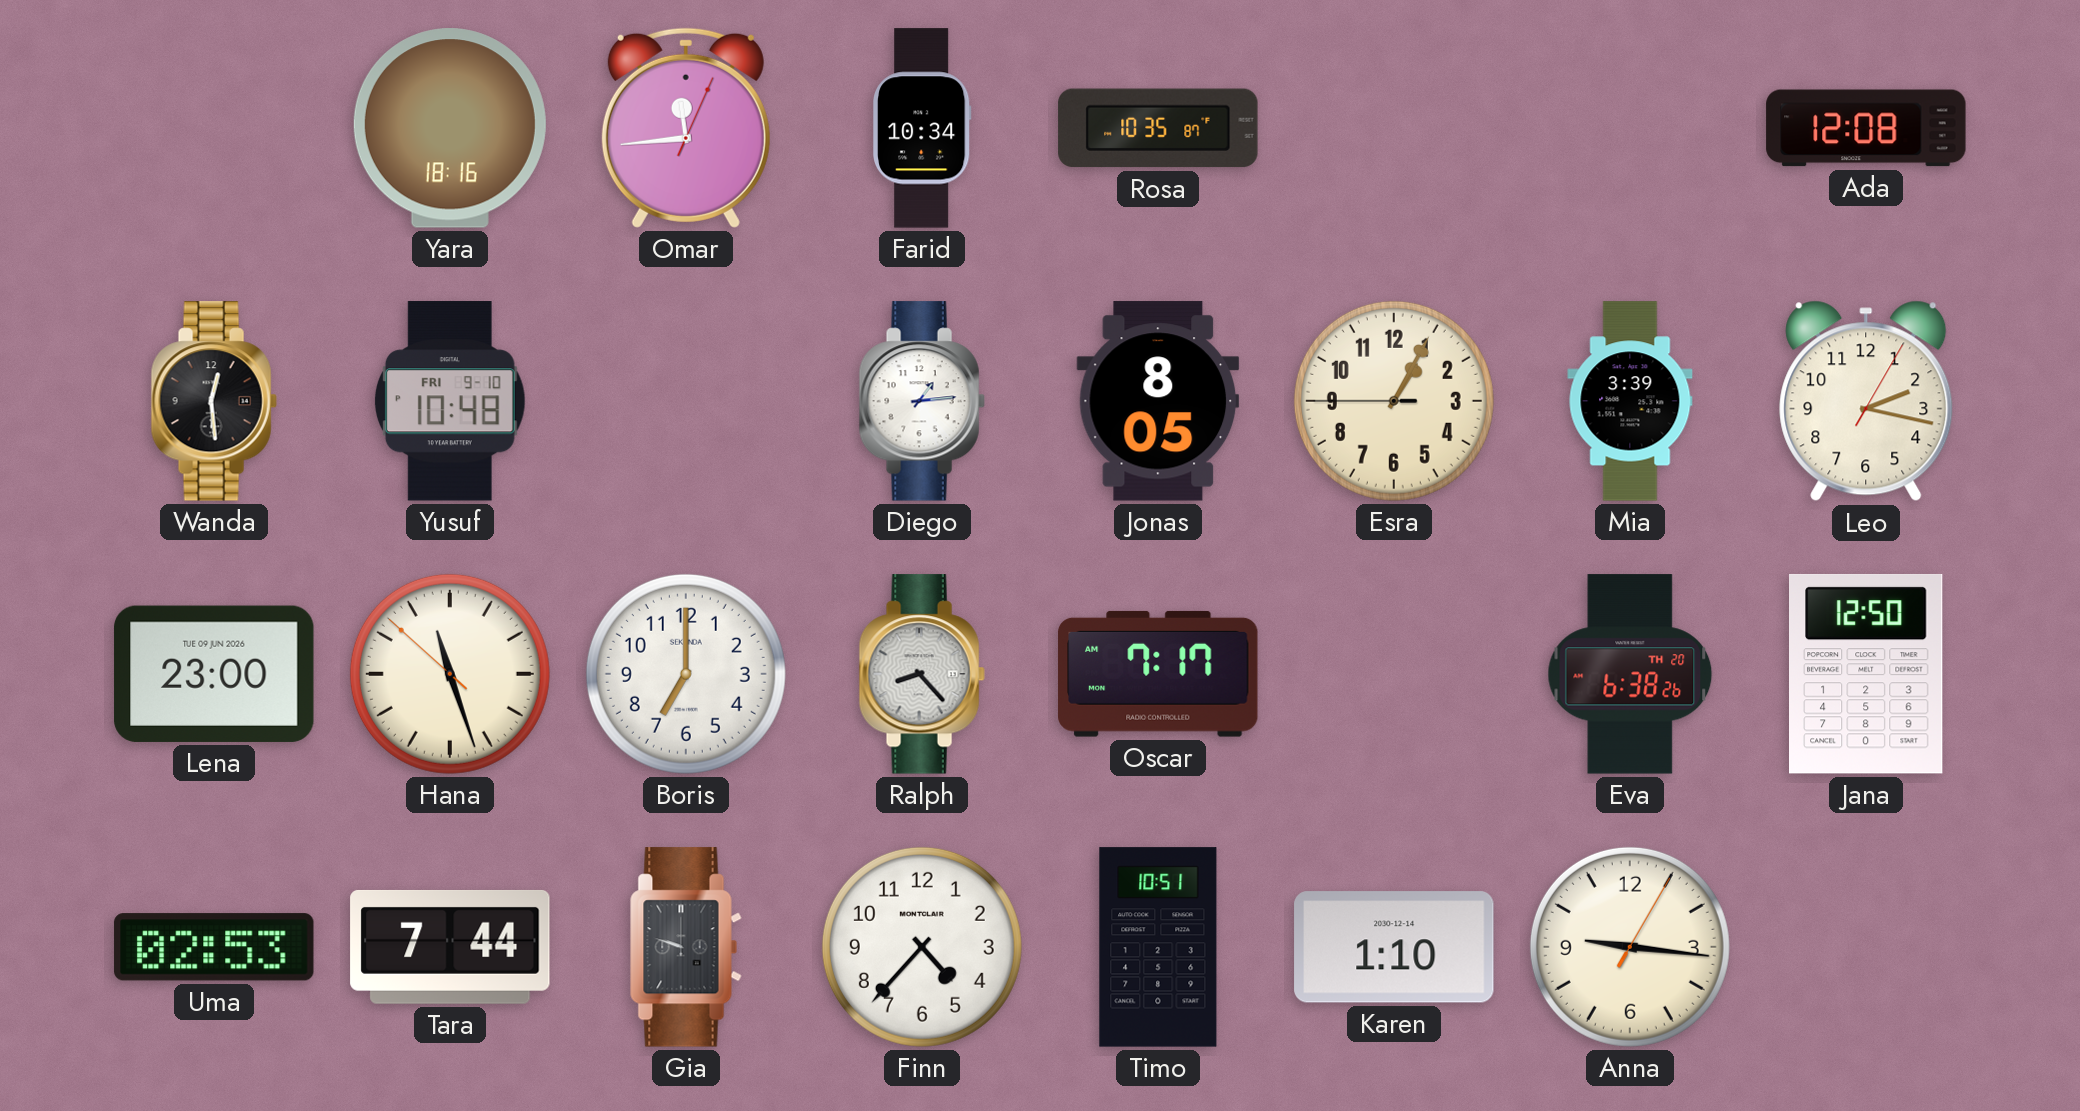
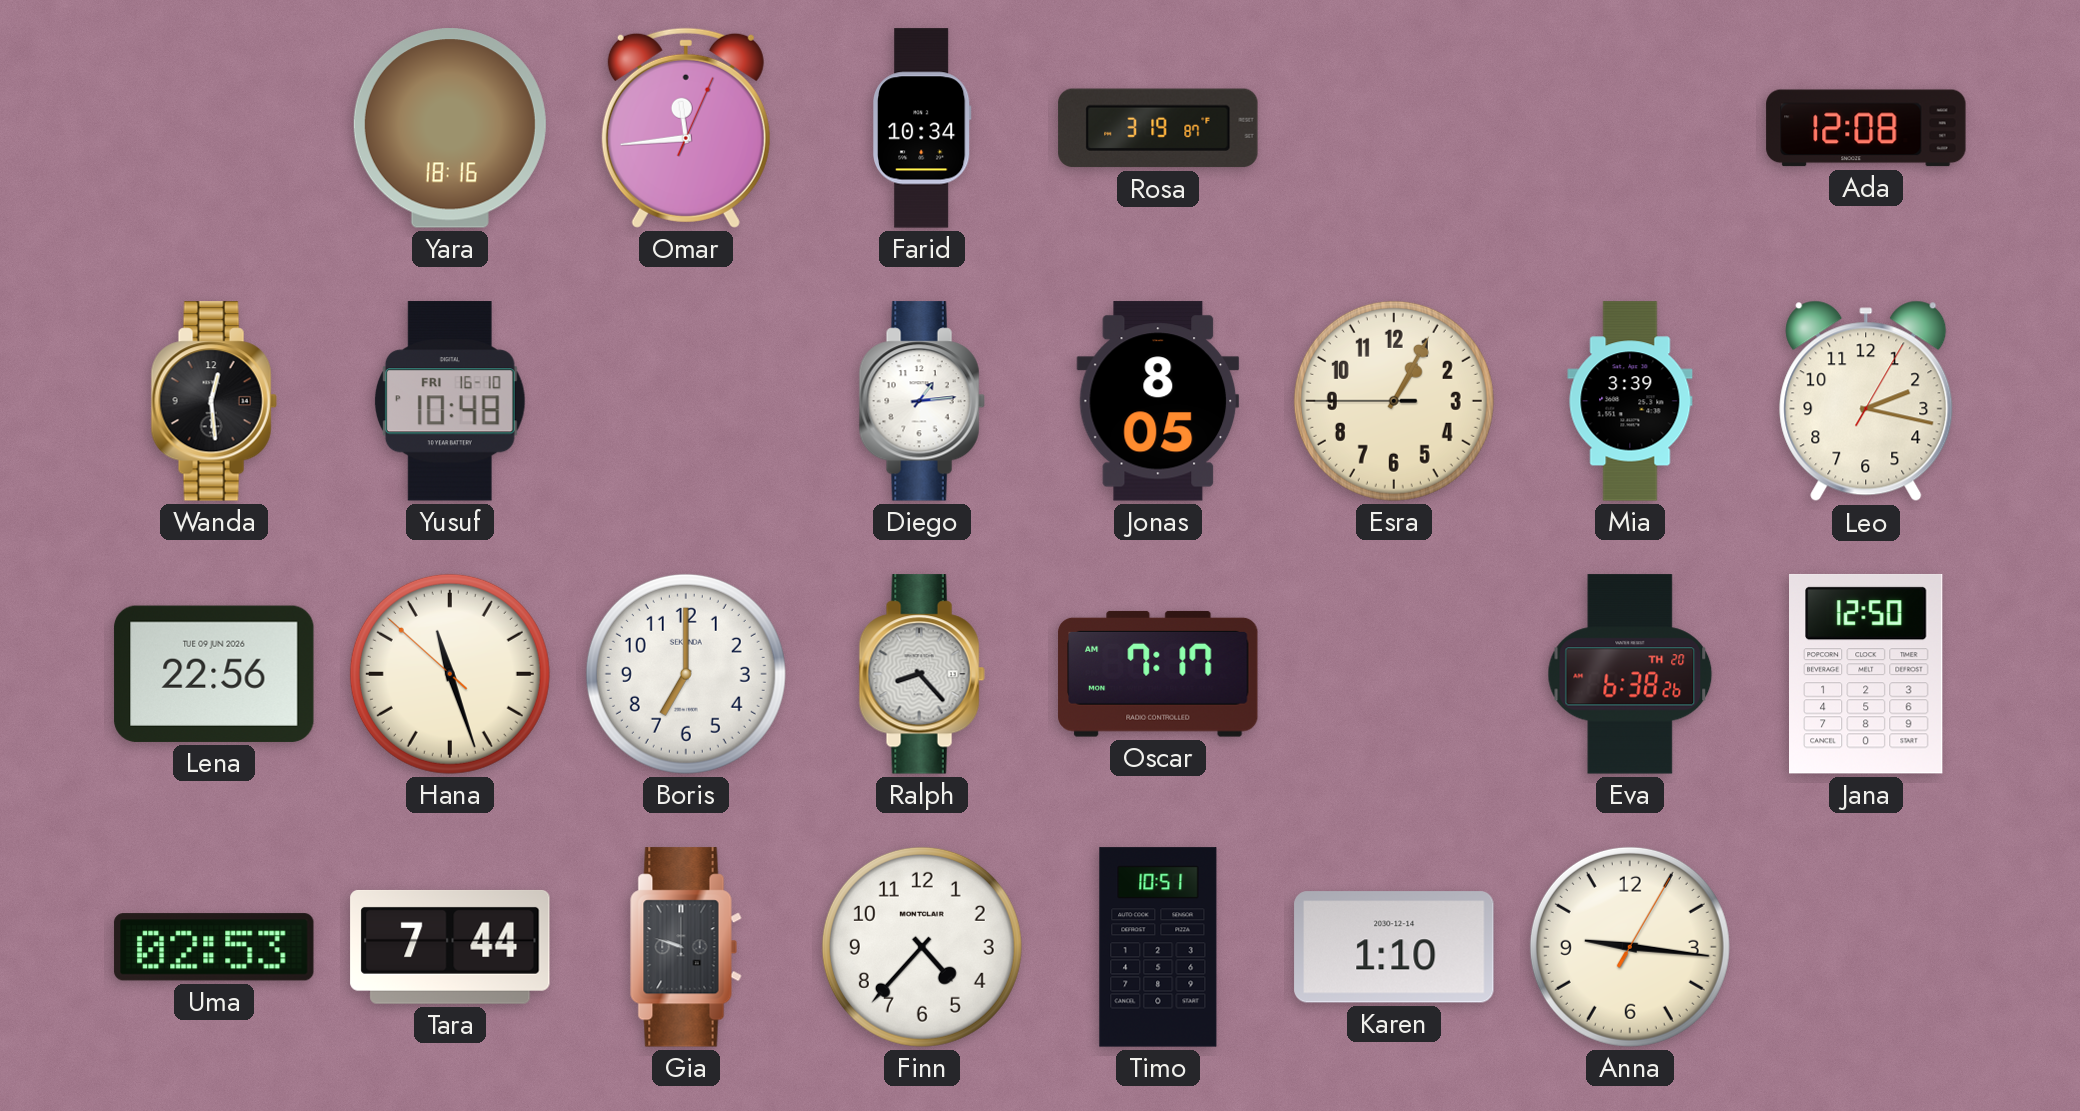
Rosa: 10:35 -> 3:19
Yusuf date: FRI 9-10 -> FRI 16-10
Lena: 23:00 -> 22:56
